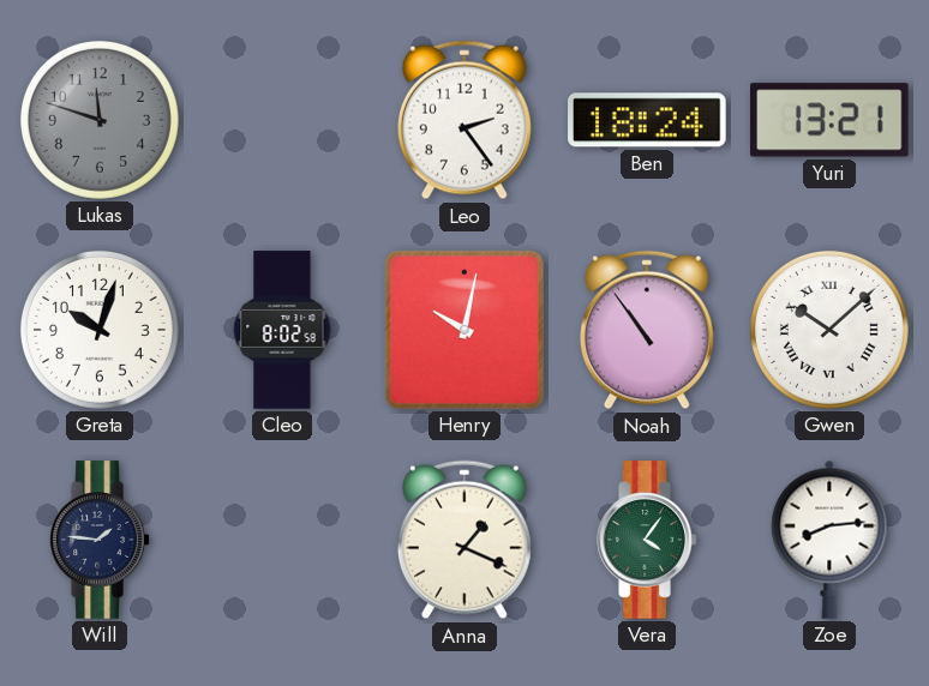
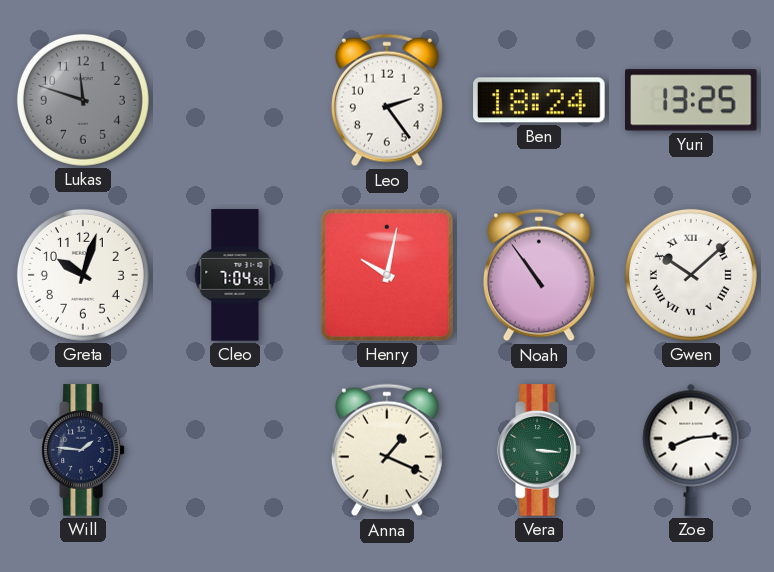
Yuri: 13:21 -> 13:25
Cleo: 8:02 -> 7:04
Vera: 4:06 -> 3:16
